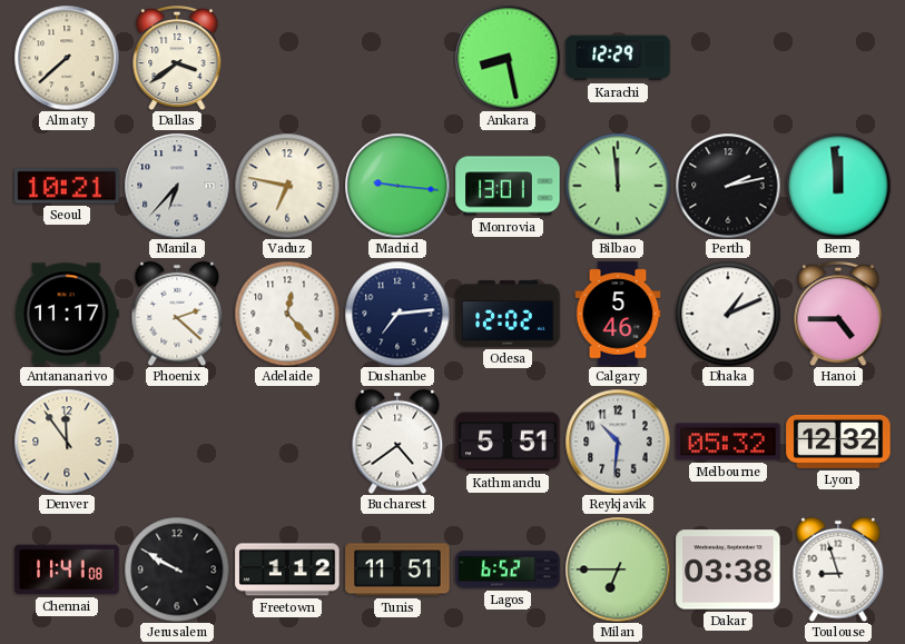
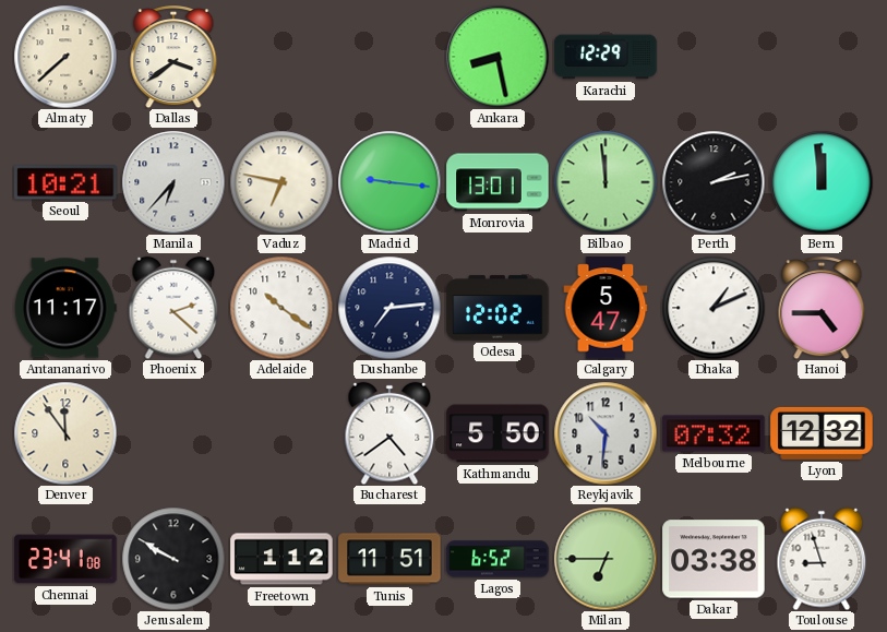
Adelaide: 12:23 -> 10:21
Calgary: 5:46 -> 5:47
Kathmandu: 5:51 -> 5:50
Melbourne: 05:32 -> 07:32
Chennai: 11:41 -> 23:41
